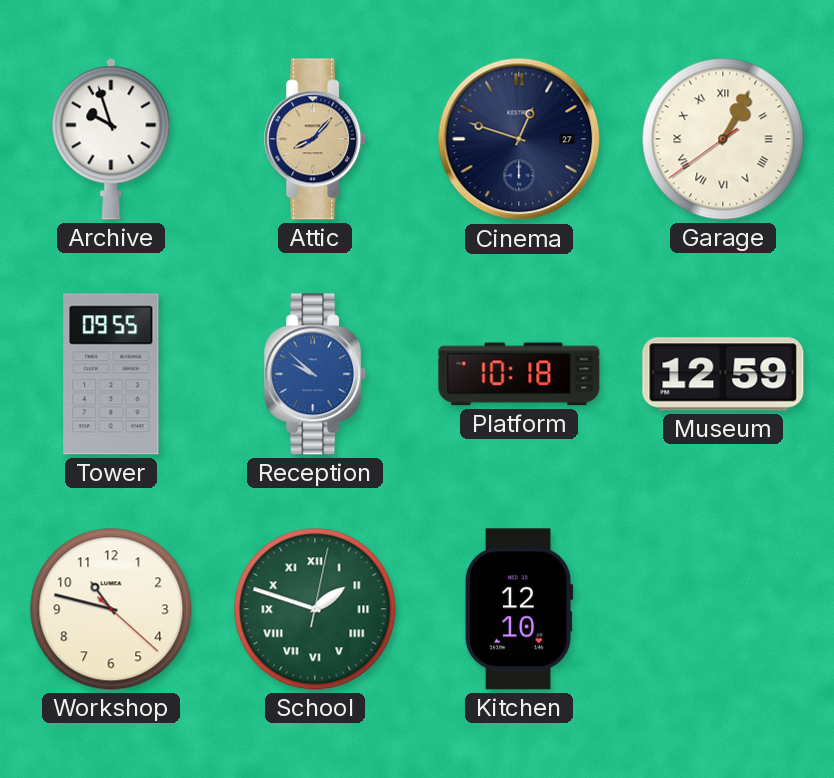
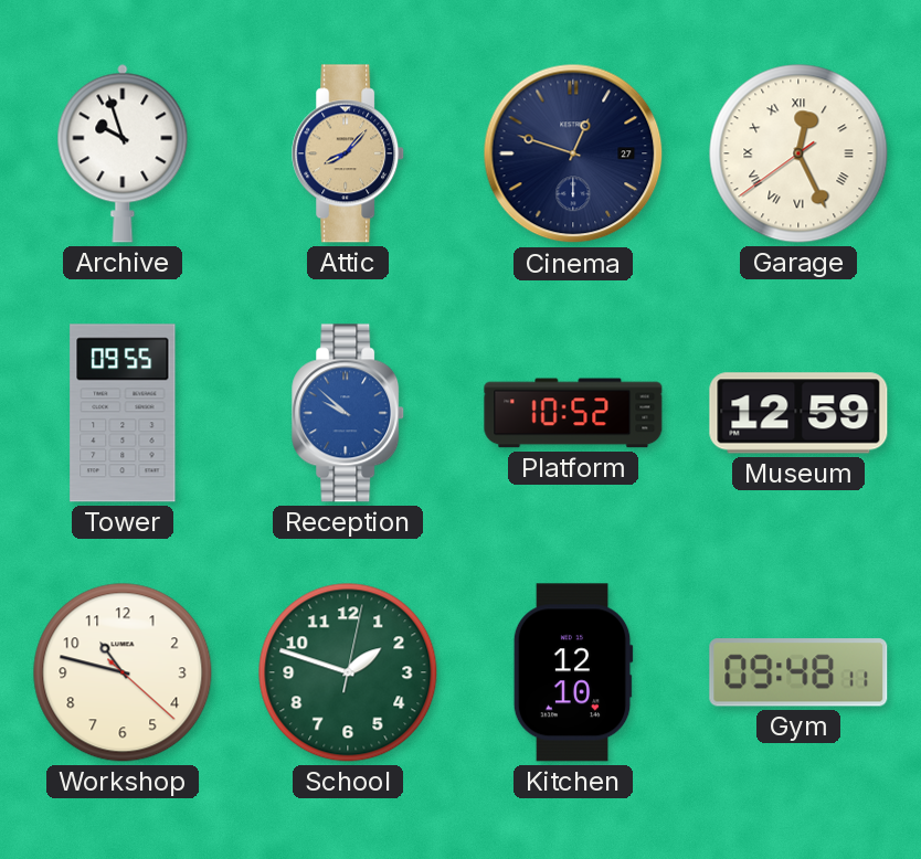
Garage: 1:04 -> 12:25
Platform: 10:18 -> 10:52
School numerals: Roman -> Arabic
Gym: none -> 09:48
